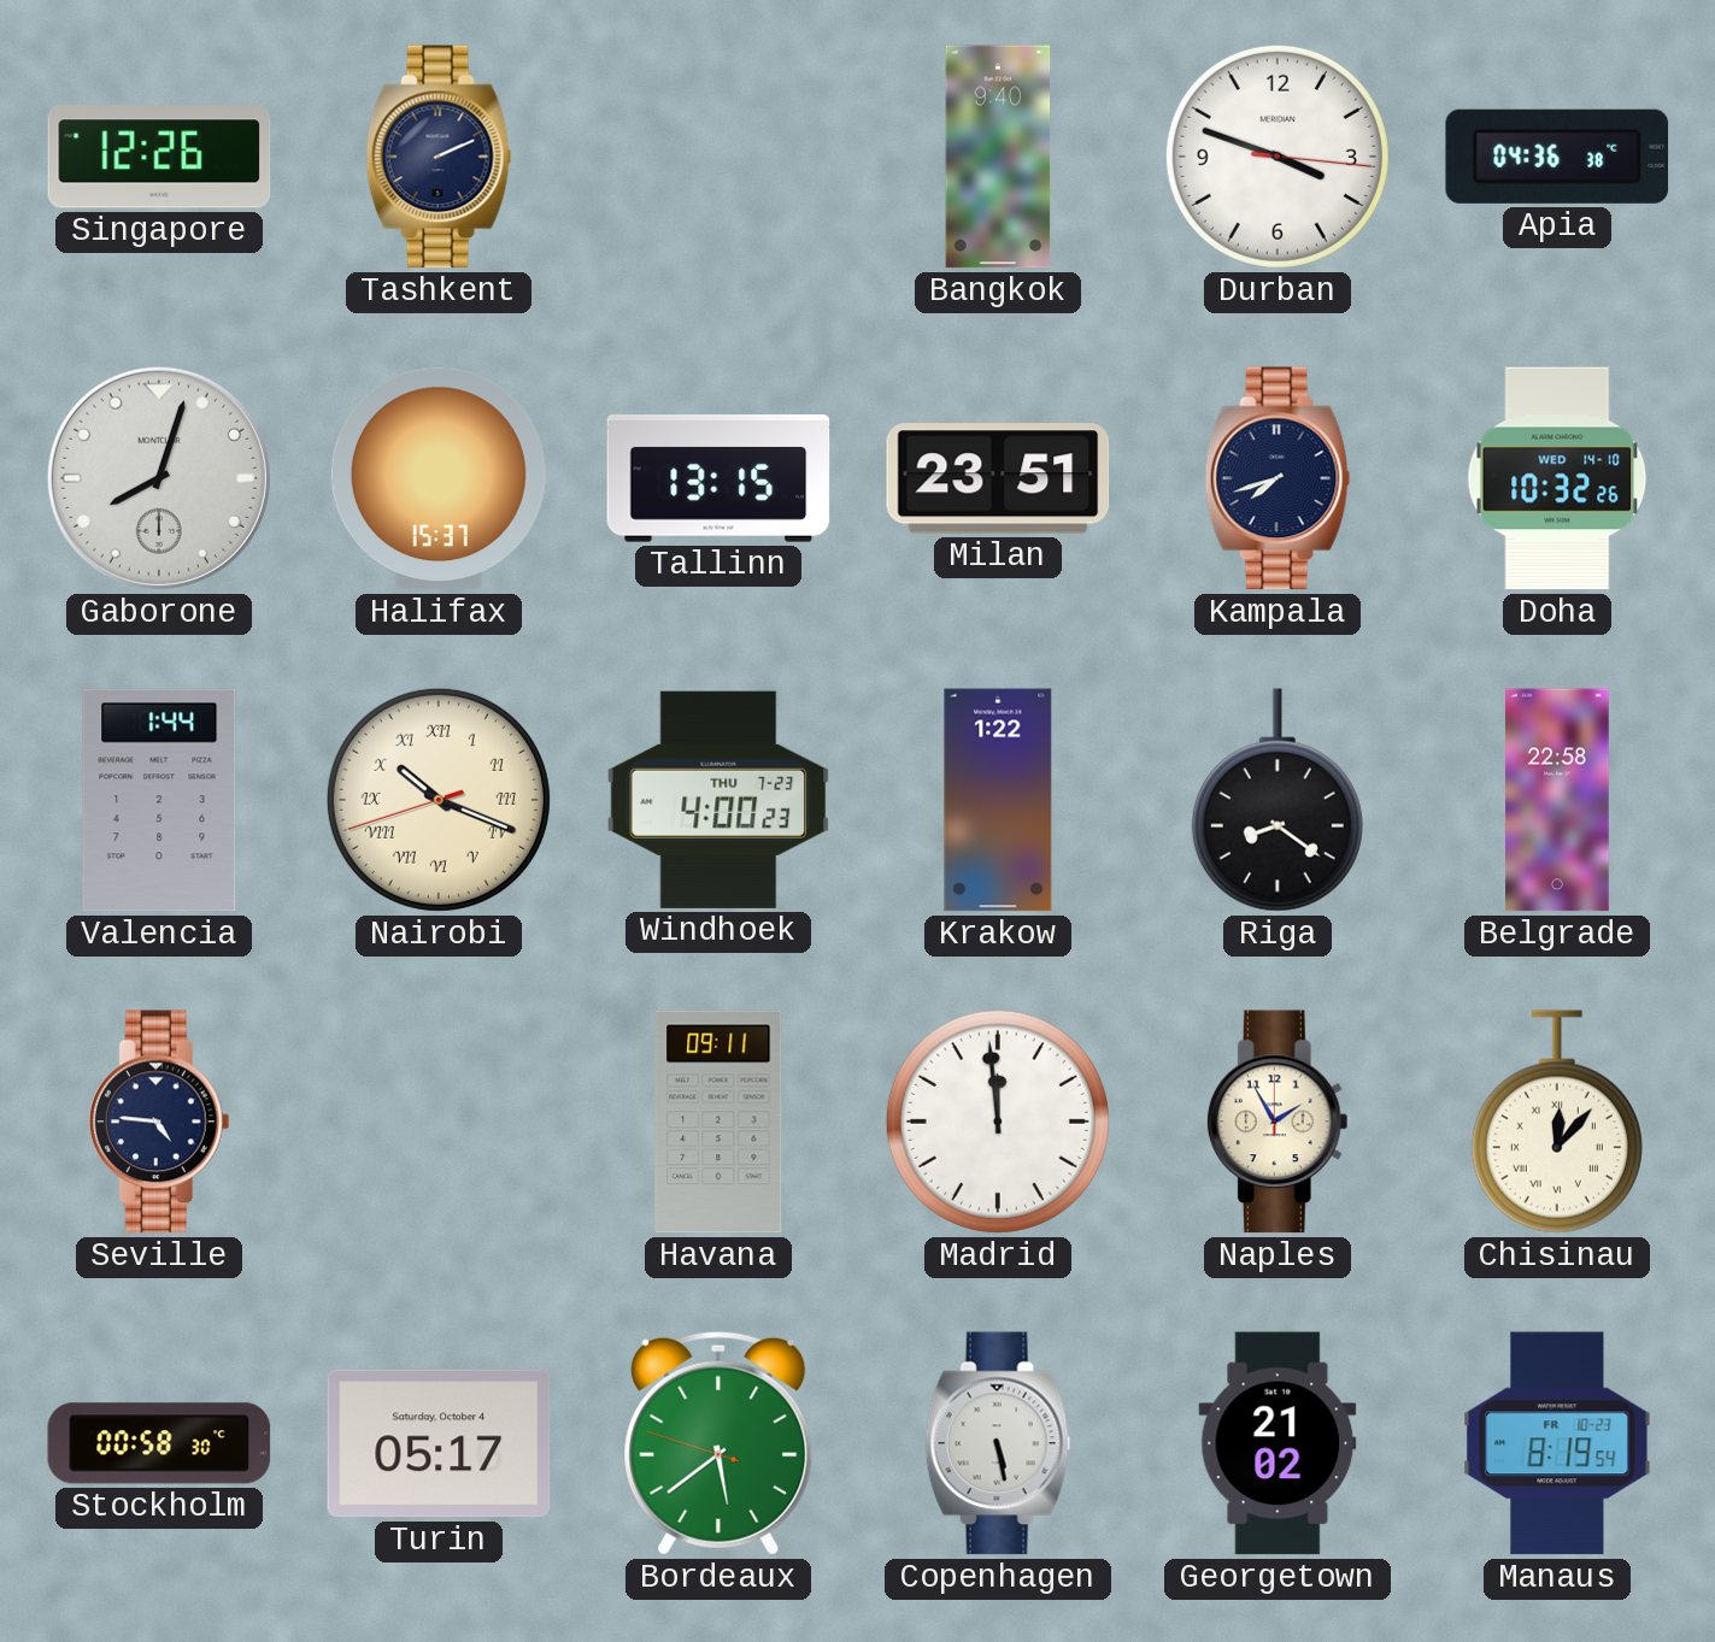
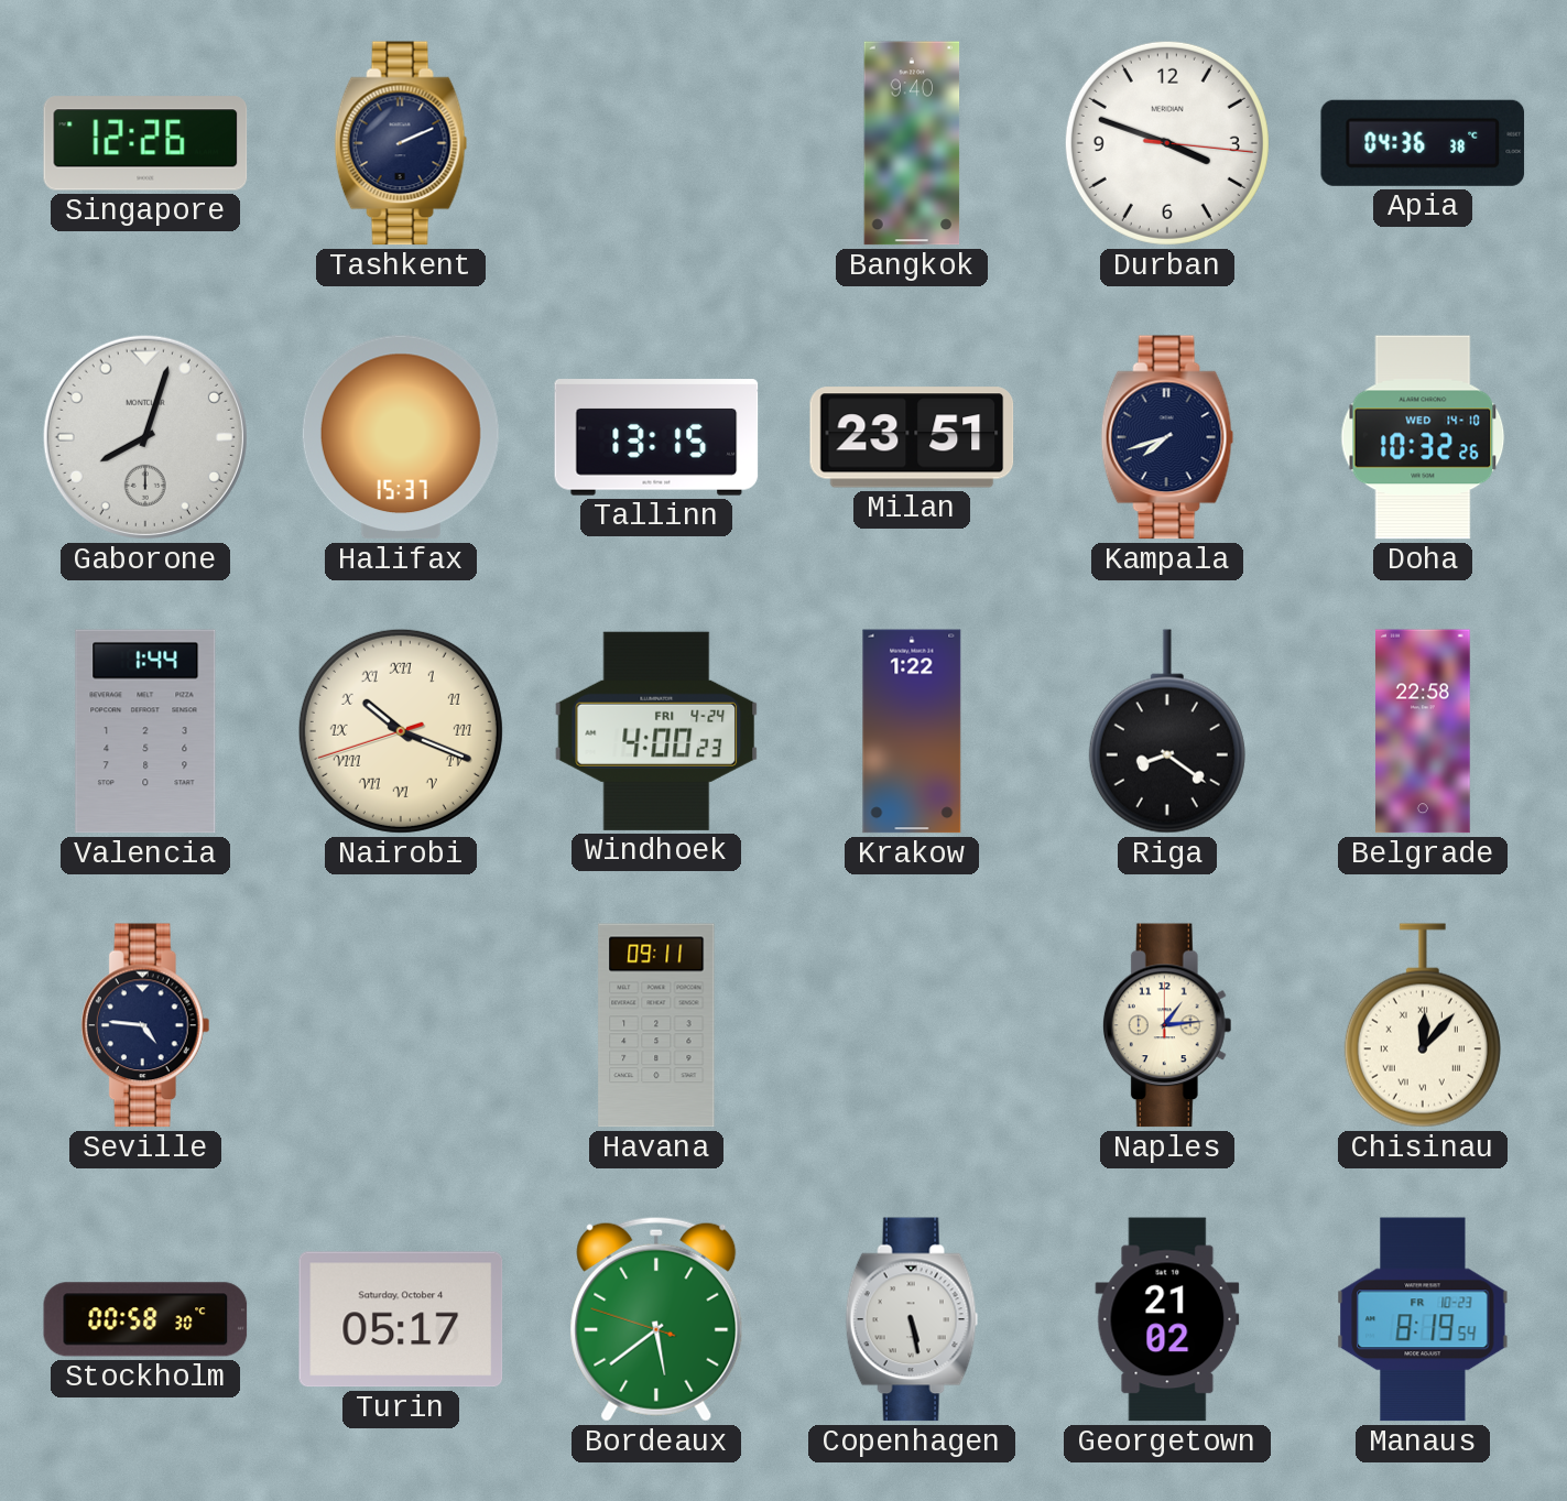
Windhoek date: THU 7-23 -> FRI 4-24
Madrid: 11:59 -> none
Naples: 1:55 -> 1:14
